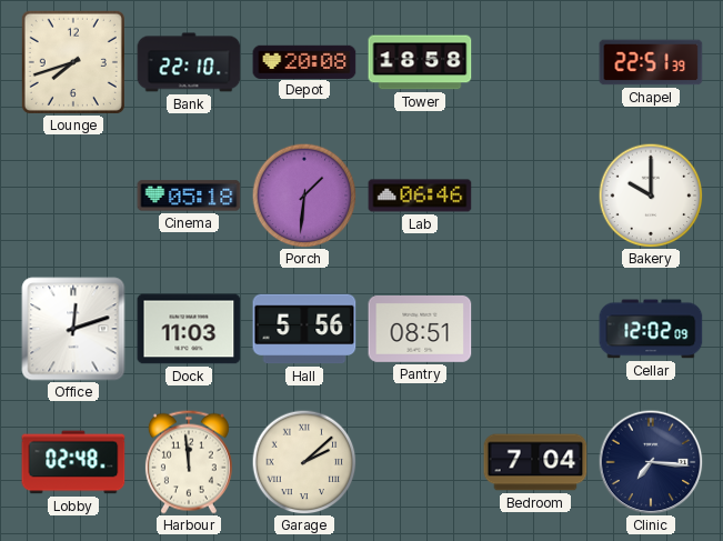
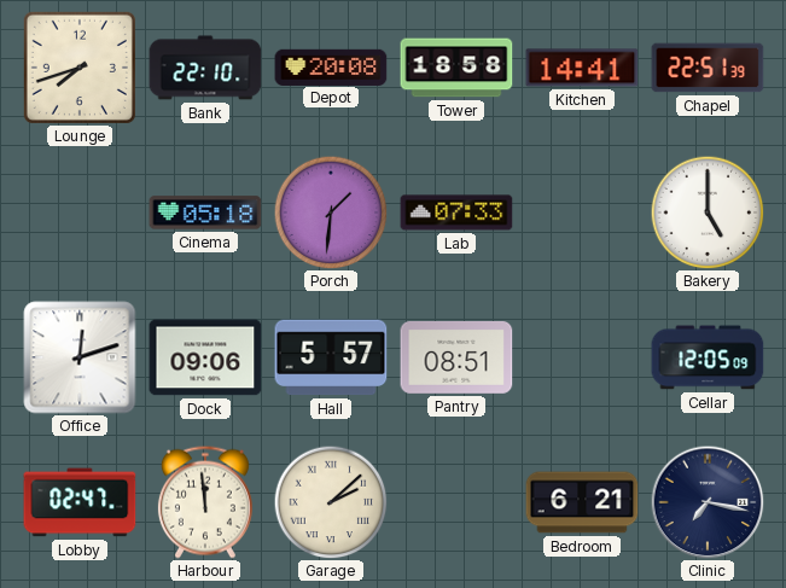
Kitchen: none -> 14:41
Lab: 06:46 -> 07:33
Bakery: 10:00 -> 5:00
Dock: 11:03 -> 09:06
Hall: 5:56 -> 5:57
Cellar: 12:02 -> 12:05
Lobby: 02:48 -> 02:47
Bedroom: 7:04 -> 6:21
Clinic: 7:16 -> 7:17
